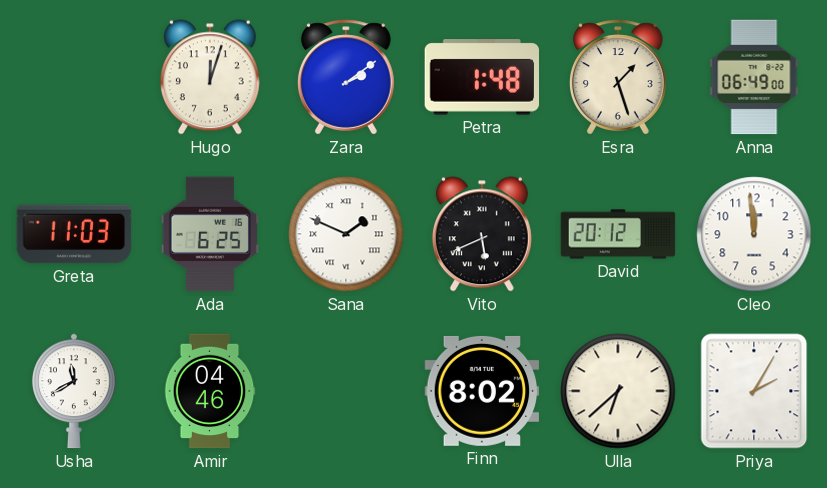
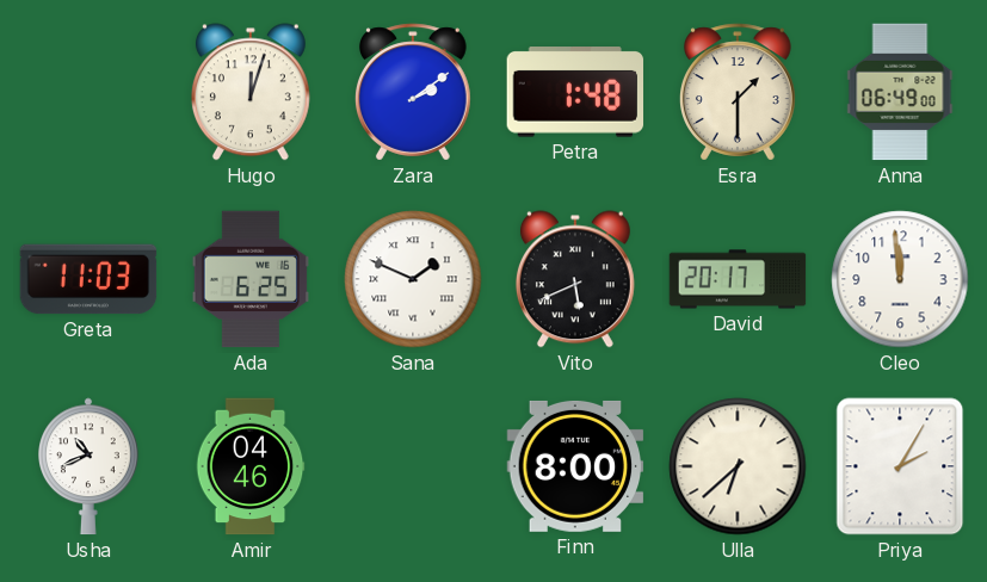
Esra: 1:27 -> 1:30
David: 20:12 -> 20:17
Usha: 11:40 -> 10:41
Finn: 8:02 -> 8:00
